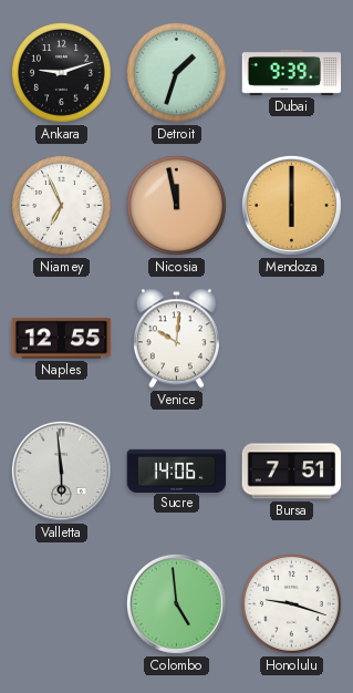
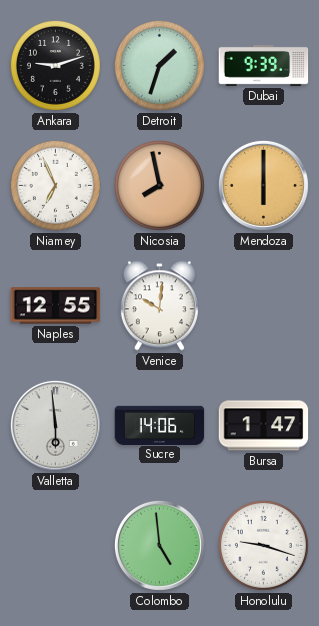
Nicosia: 11:58 -> 7:58
Bursa: 7:51 -> 1:47
